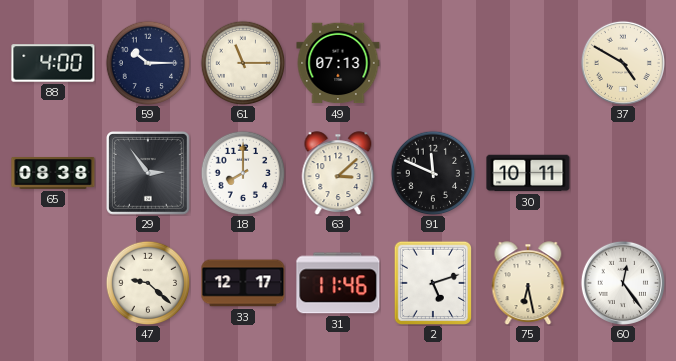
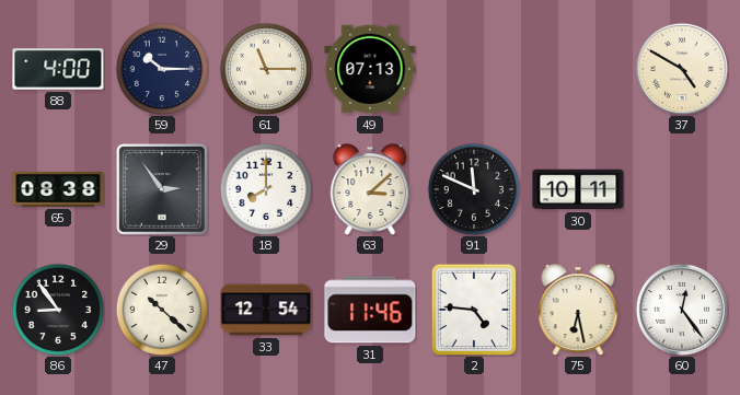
86: none -> 8:54
47: 9:22 -> 10:22
33: 12:17 -> 12:54
2: 5:12 -> 4:46
